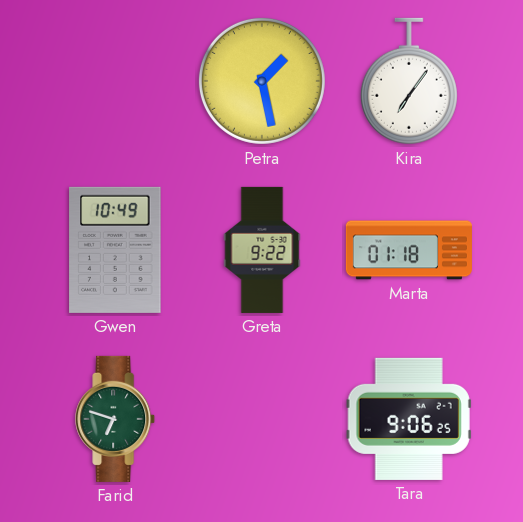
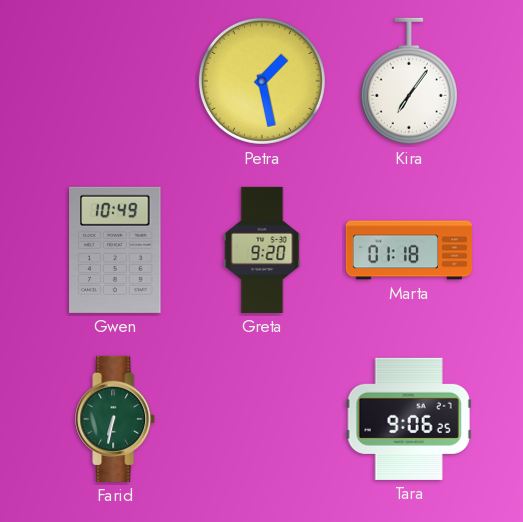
Greta: 9:22 -> 9:20
Farid: 6:48 -> 6:32
